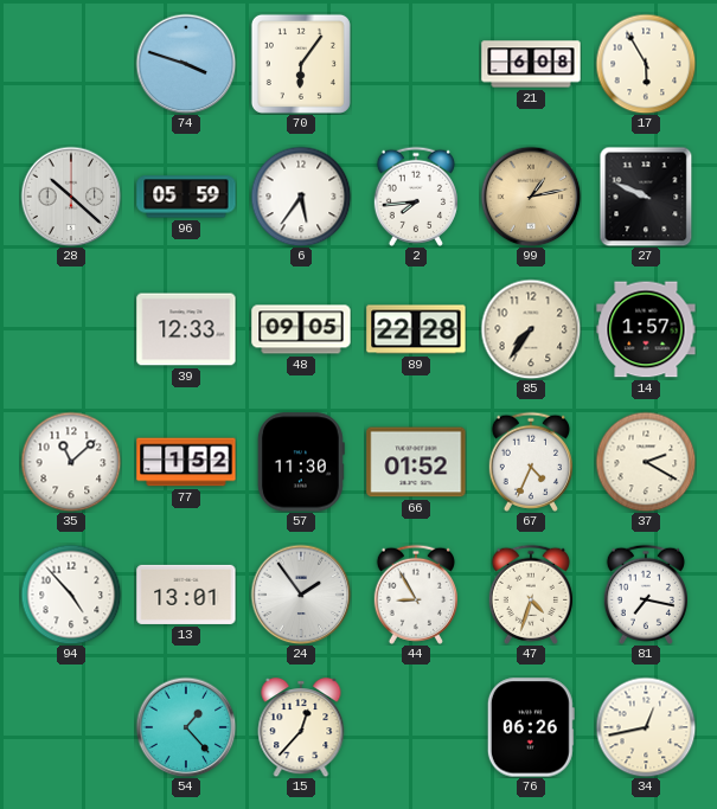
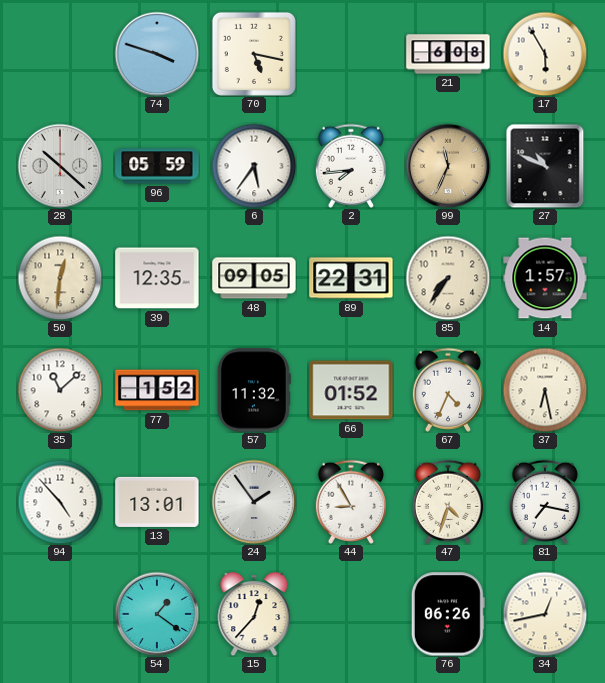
70: 6:06 -> 5:17
99: 1:13 -> 11:34
27: 9:49 -> 10:49
50: none -> 12:31
39: 12:33 -> 12:35
89: 22:28 -> 22:31
57: 11:30 -> 11:32
37: 2:20 -> 6:28
54: 1:23 -> 1:21
